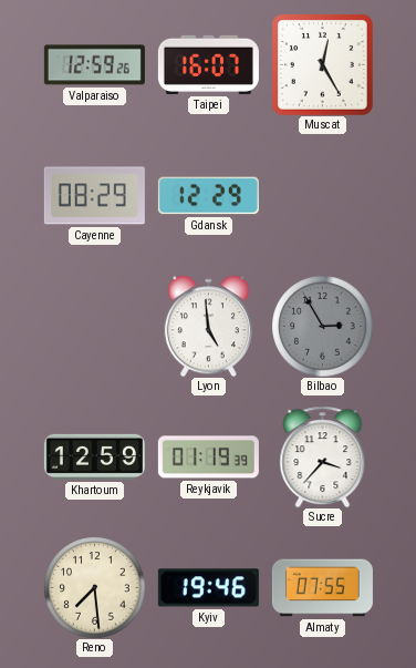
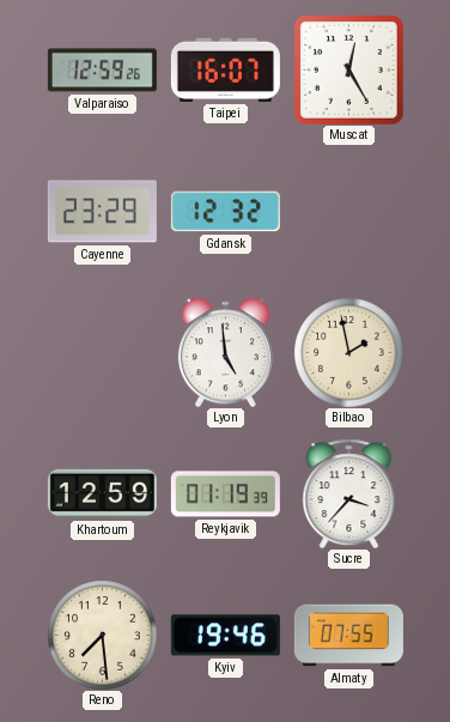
Cayenne: 08:29 -> 23:29
Gdansk: 12:29 -> 12:32
Bilbao: 2:55 -> 1:58
Bilbao dial: grey -> cream
